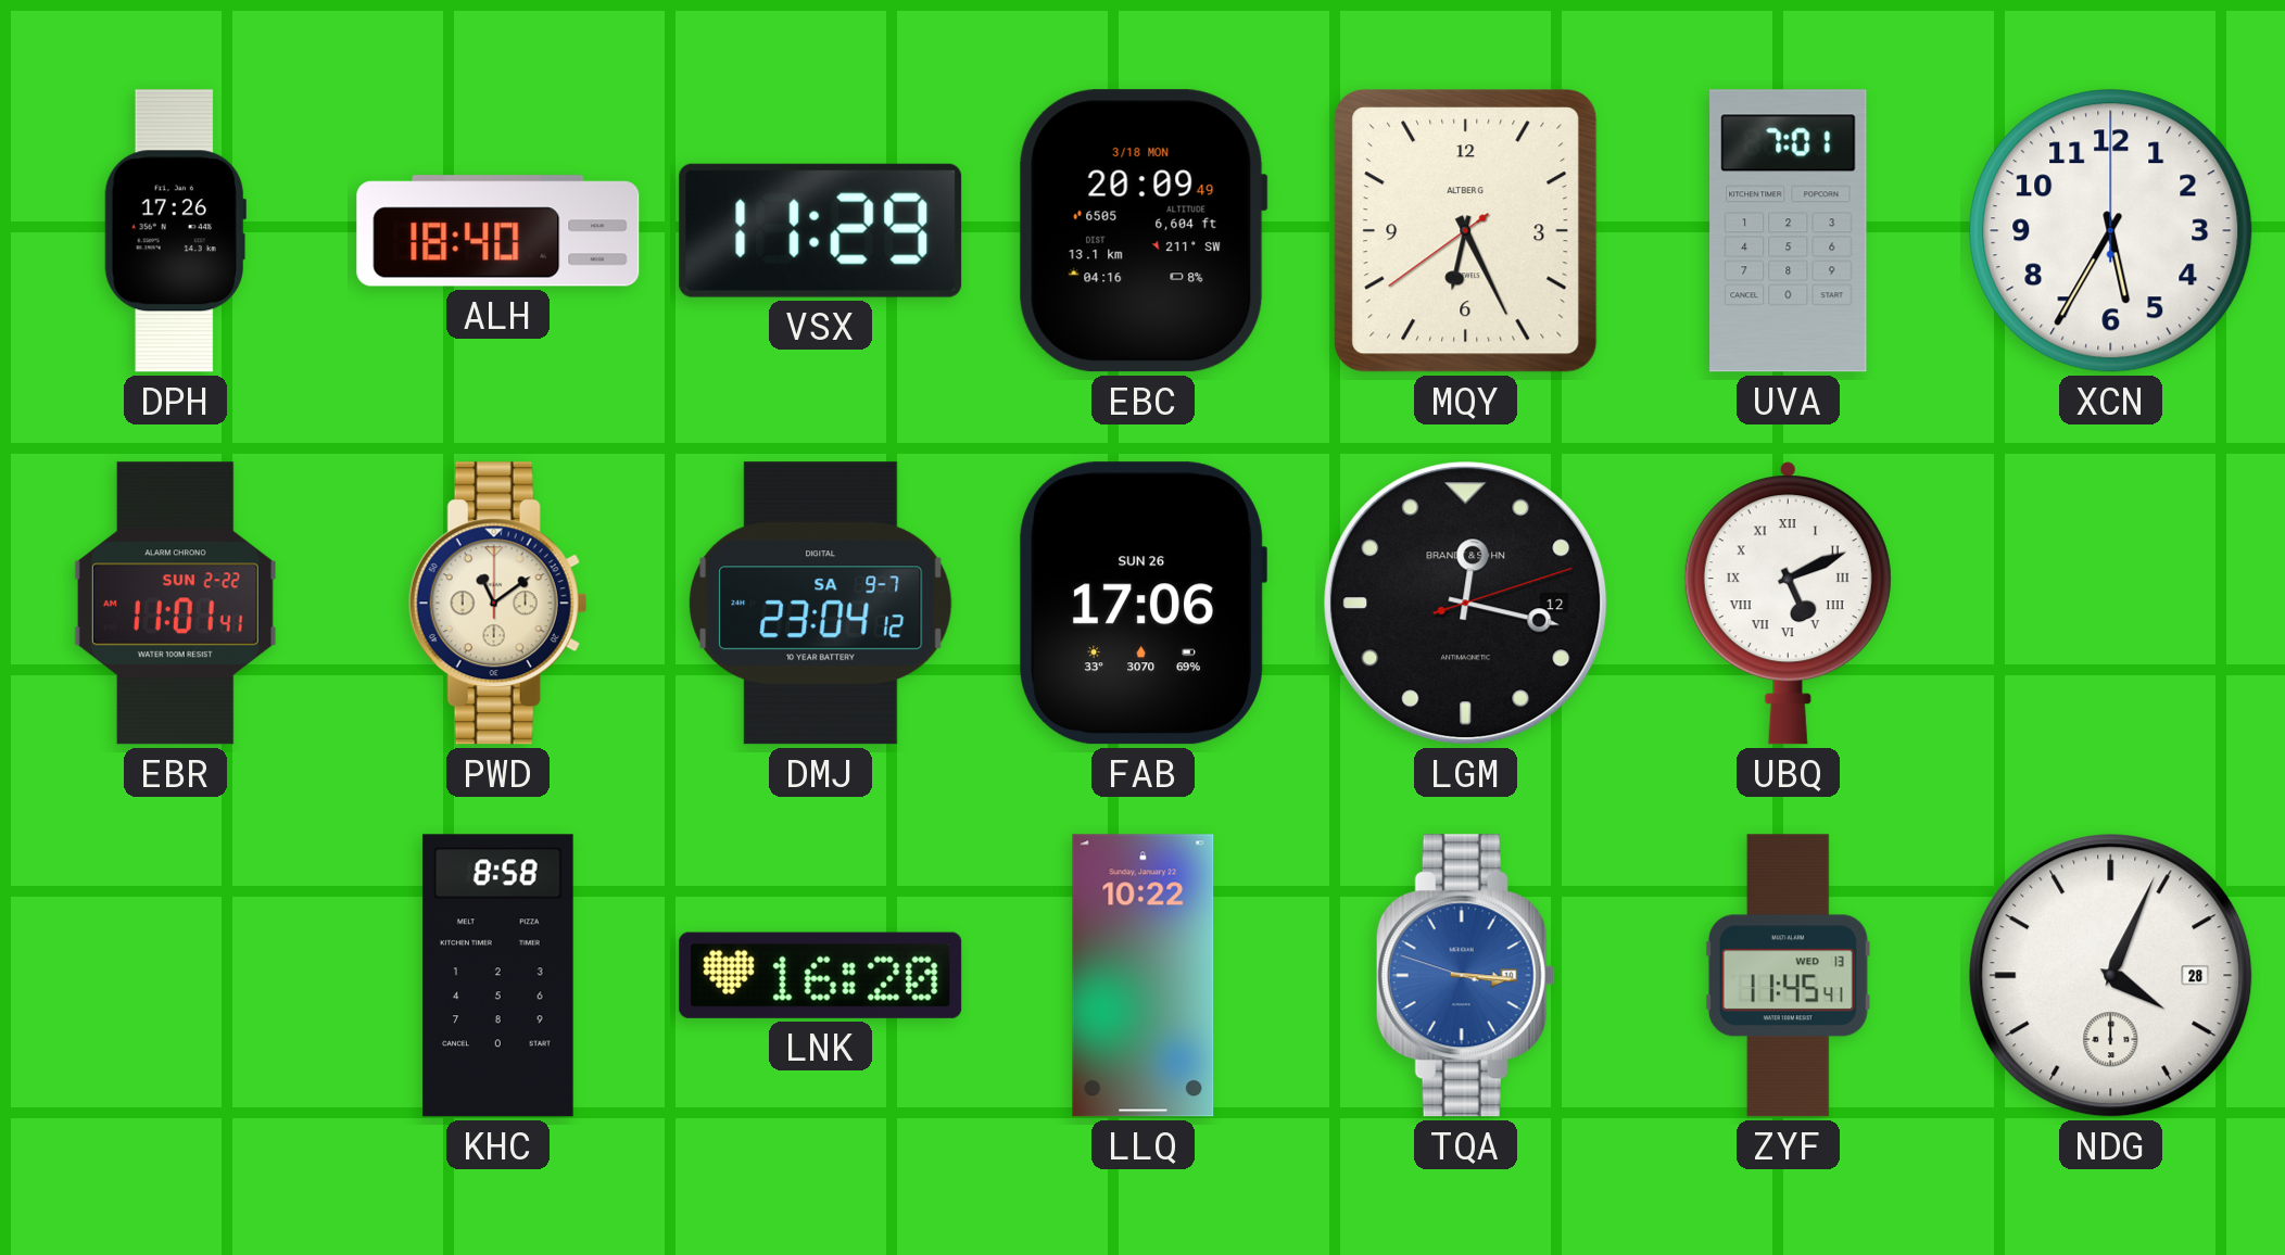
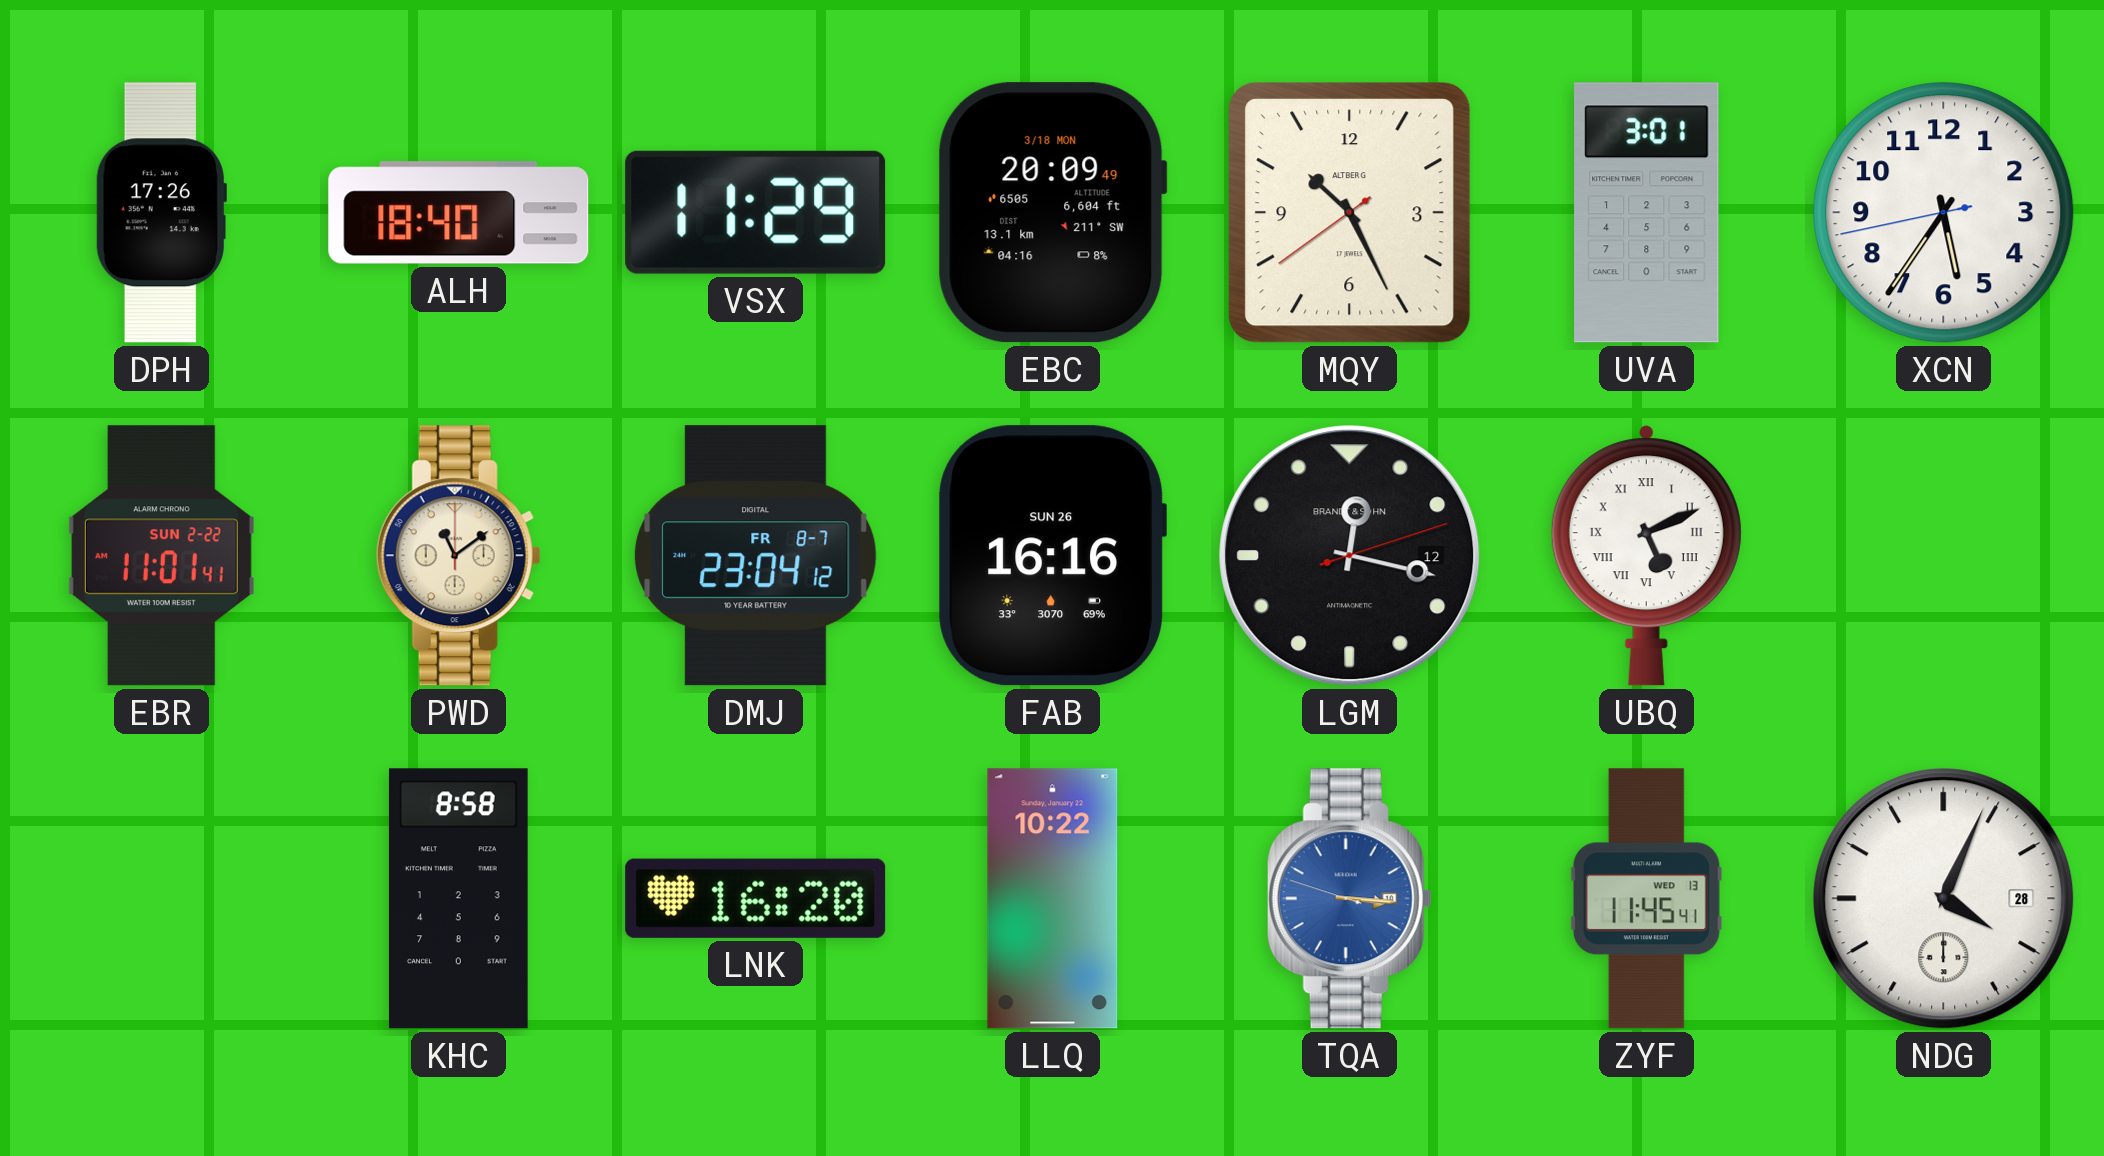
MQY: 6:25 -> 10:25
UVA: 7:01 -> 3:01
XCN: 5:35:00 -> 5:35:43
DMJ date: SA 9-7 -> FR 8-7
FAB: 17:06 -> 16:16
